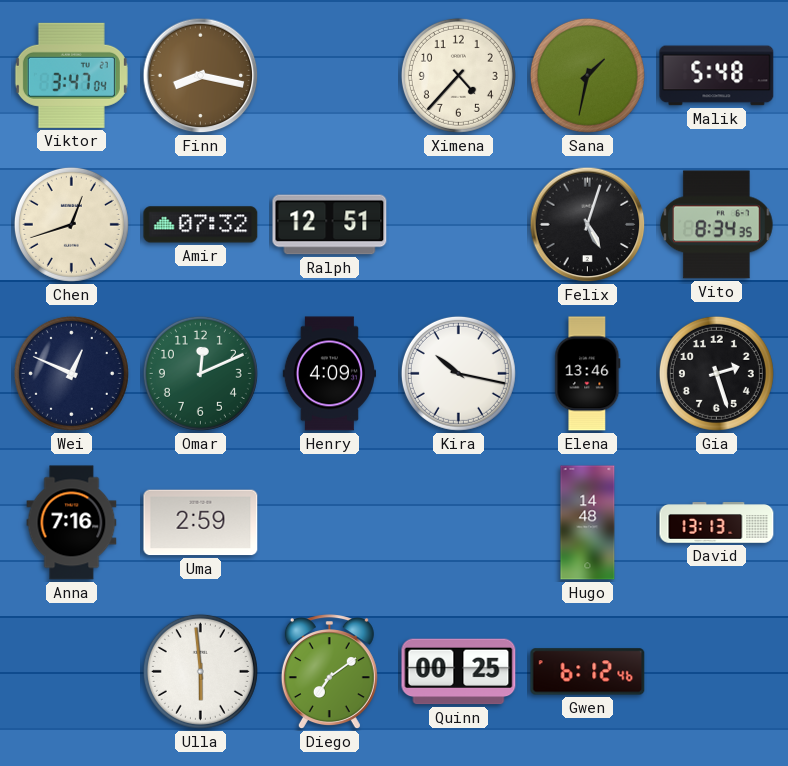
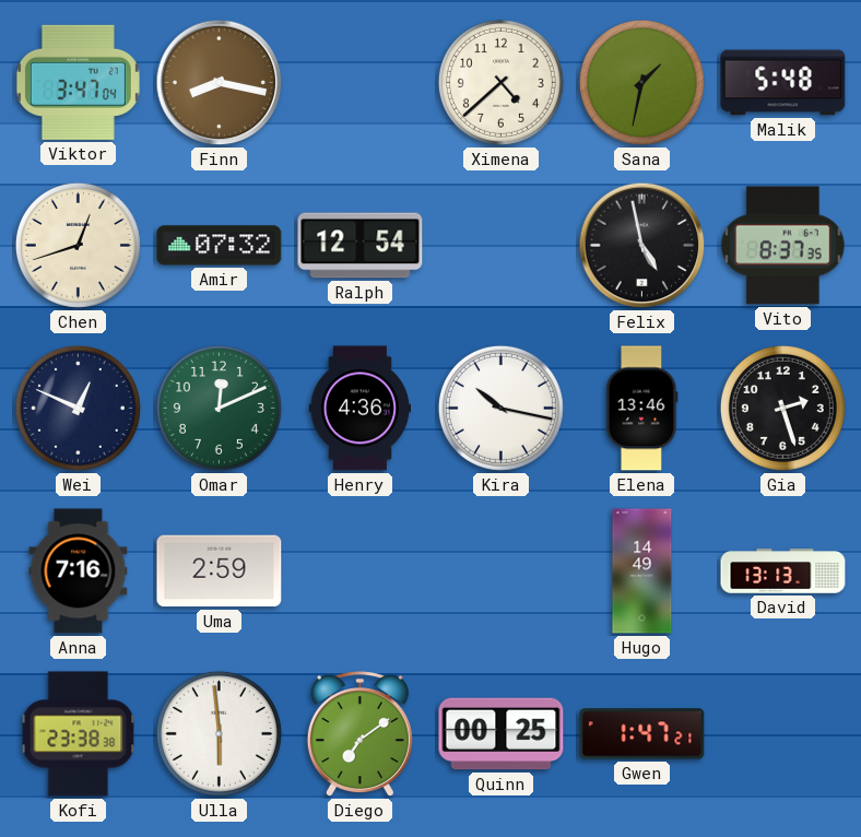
Ximena: 4:37 -> 4:38
Ralph: 12:51 -> 12:54
Felix: 5:03 -> 4:58
Vito: 8:34 -> 8:37
Henry: 4:09 -> 4:36
Hugo: 14:48 -> 14:49
Kofi: none -> 23:38
Gwen: 6:12 -> 1:47
